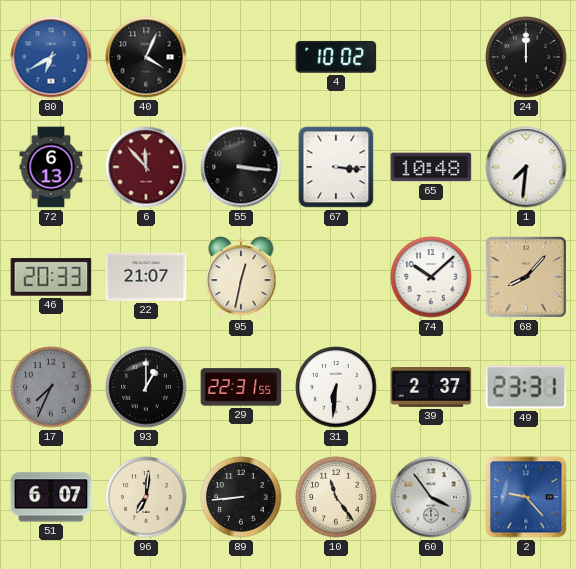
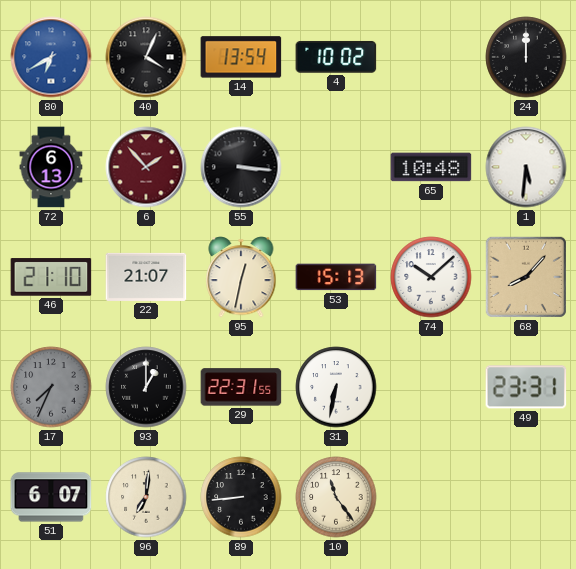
14: none -> 13:54
6: 11:53 -> 1:53
67: 3:16 -> none
1: 7:31 -> 5:31
46: 20:33 -> 21:10
53: none -> 15:13
31: 6:31 -> 6:32
39: 2:37 -> none
60: 3:54 -> none
2: 9:23 -> none
